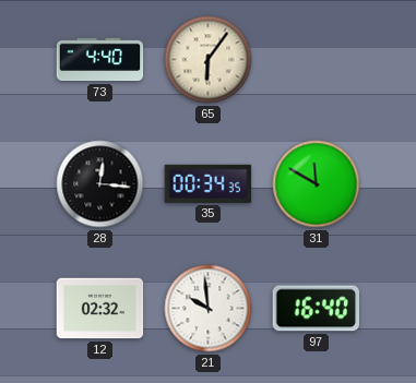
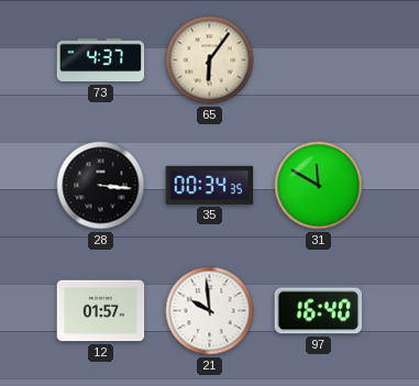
73: 4:40 -> 4:37
28: 12:16 -> 3:16
12: 02:32 -> 01:57
